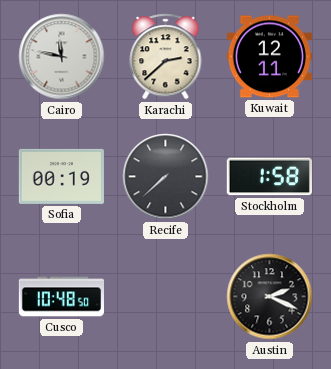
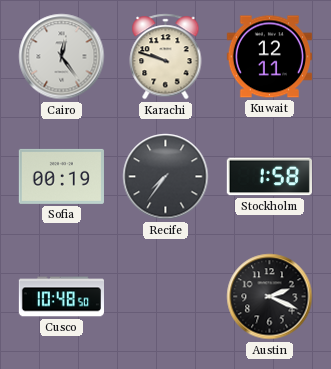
Cairo: 11:47 -> 12:24
Karachi: 2:38 -> 9:48
Recife: 7:38 -> 7:36
